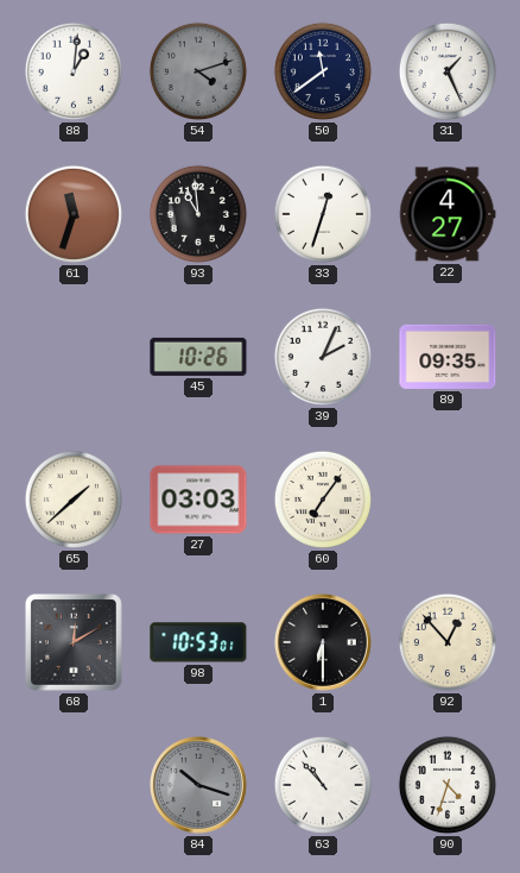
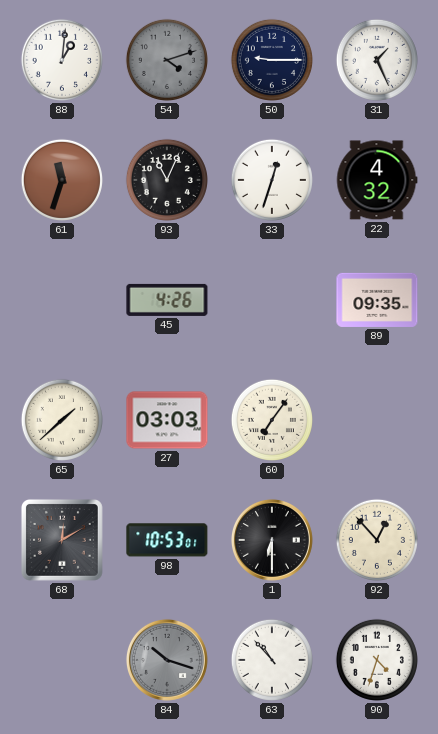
50: 11:39 -> 9:15
93: 10:59 -> 11:04
22: 4:27 -> 4:32
45: 10:26 -> 4:26
39: 2:04 -> none
